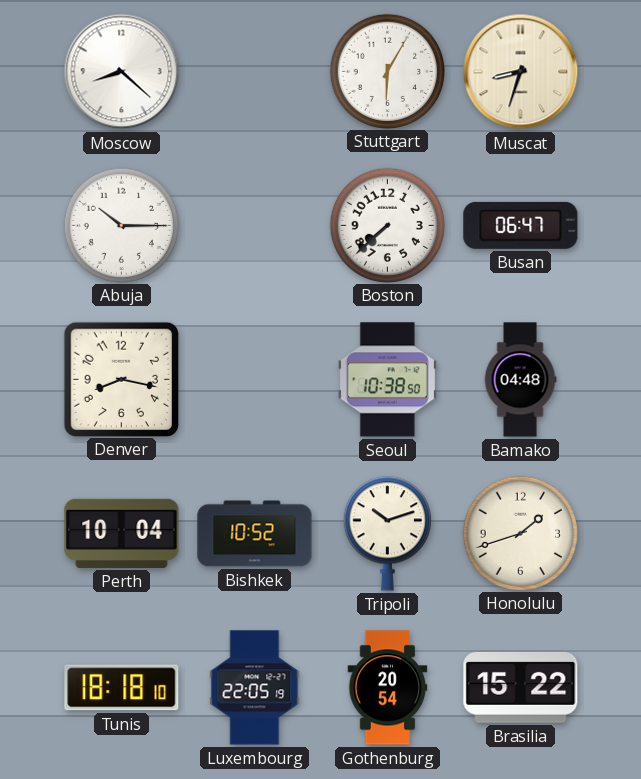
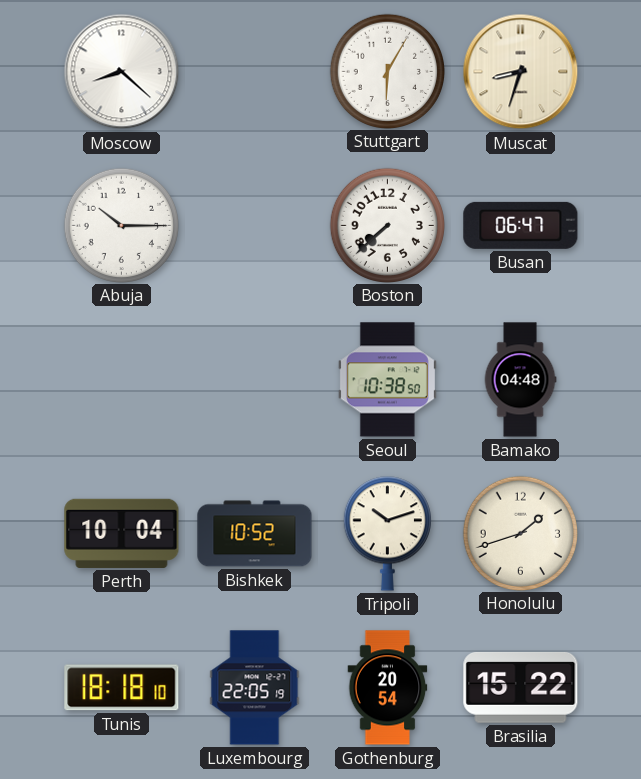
Denver: 8:17 -> none
